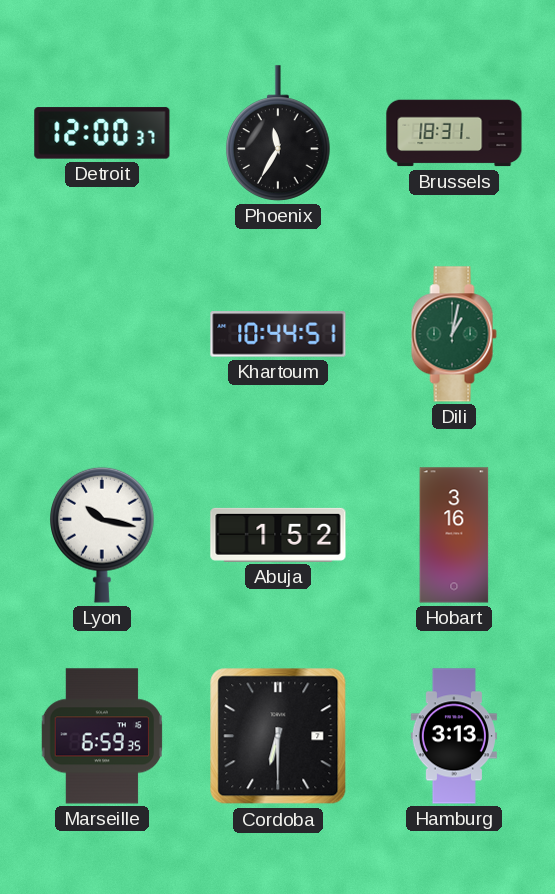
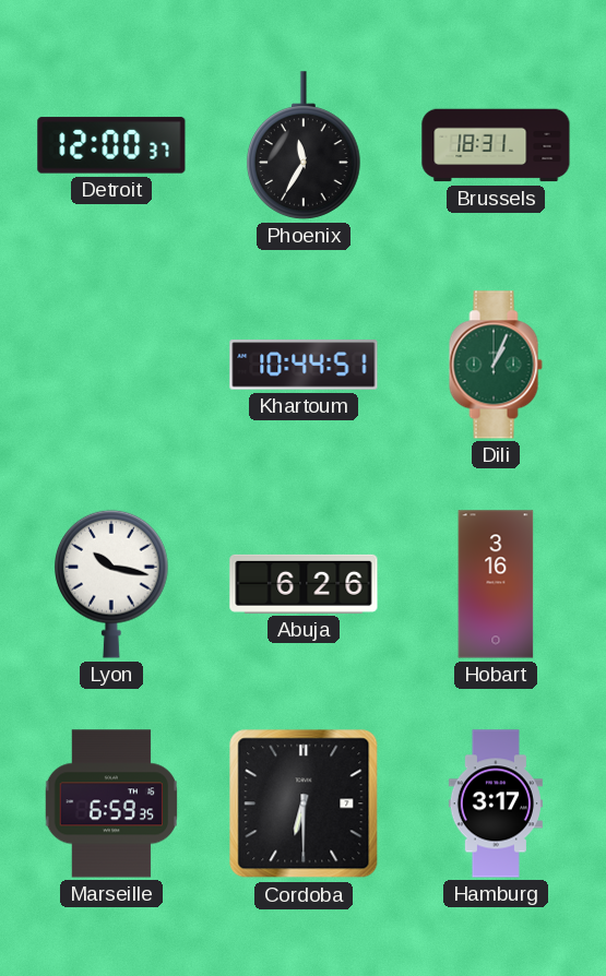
Dili: 1:02 -> 1:04
Abuja: 1:52 -> 6:26
Hamburg: 3:13 -> 3:17
